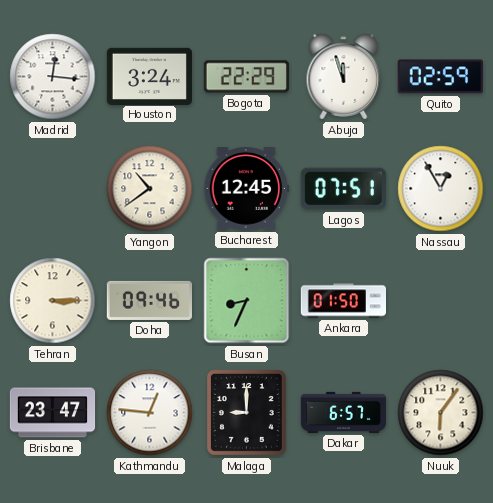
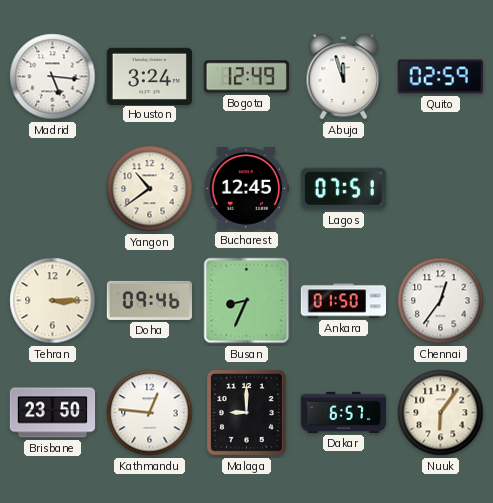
Madrid: 12:16 -> 5:16
Bogota: 22:29 -> 12:49
Nassau: 12:55 -> none
Chennai: none -> 12:36
Brisbane: 23:47 -> 23:50
